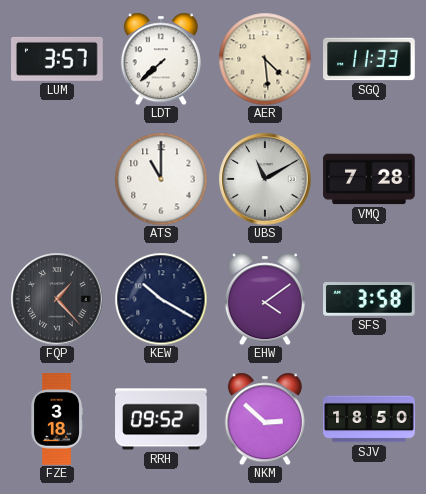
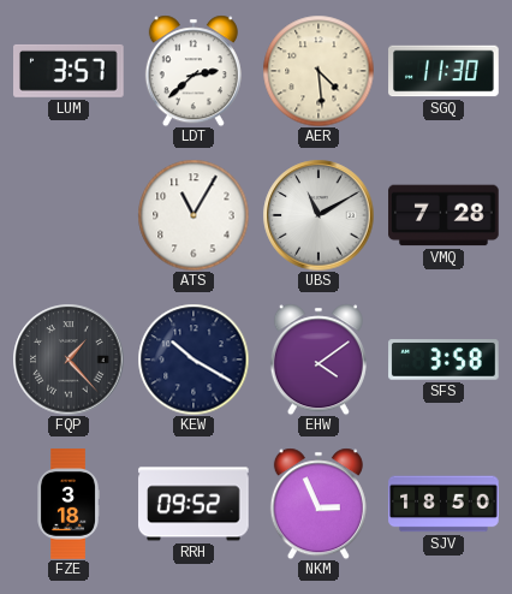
LDT: 7:38 -> 2:38
SGQ: 11:33 -> 11:30
ATS: 11:00 -> 11:05
NKM: 2:52 -> 2:56
